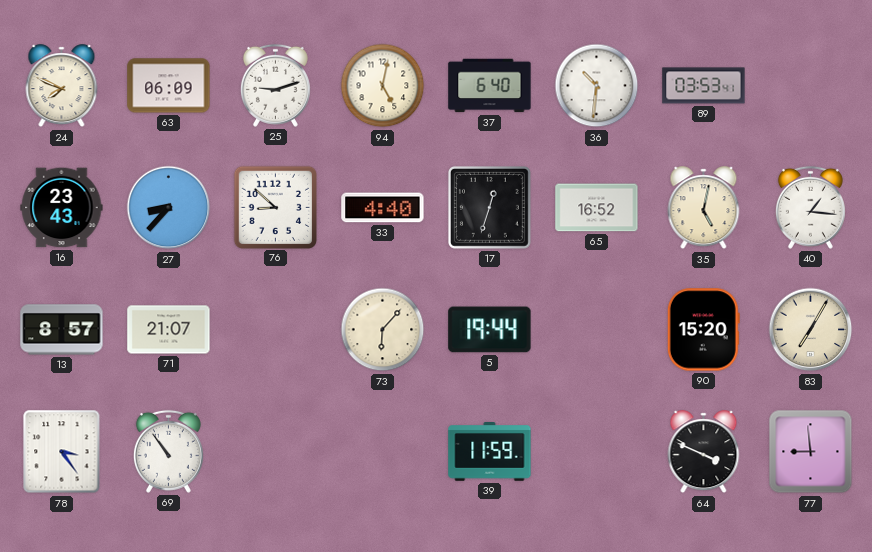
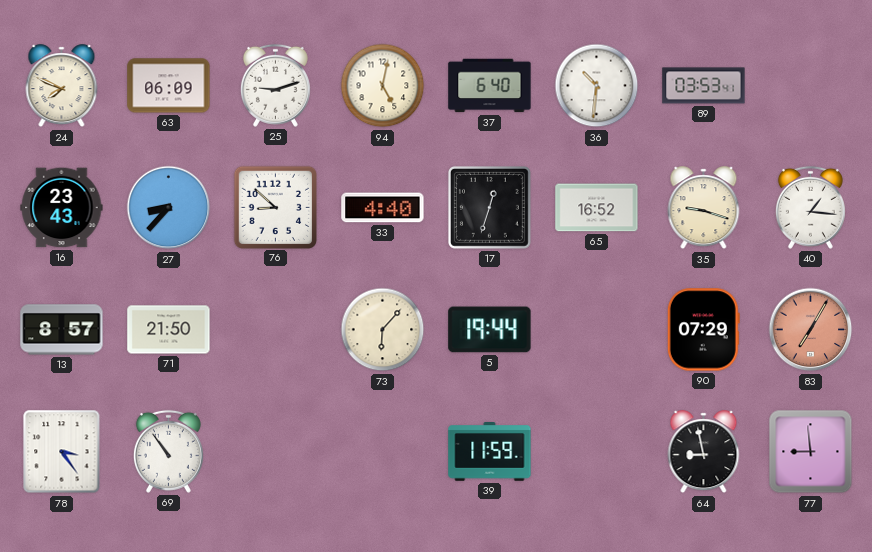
35: 5:02 -> 9:18
71: 21:07 -> 21:50
90: 15:20 -> 07:29
83 dial: cream -> salmon
64: 3:49 -> 8:58
